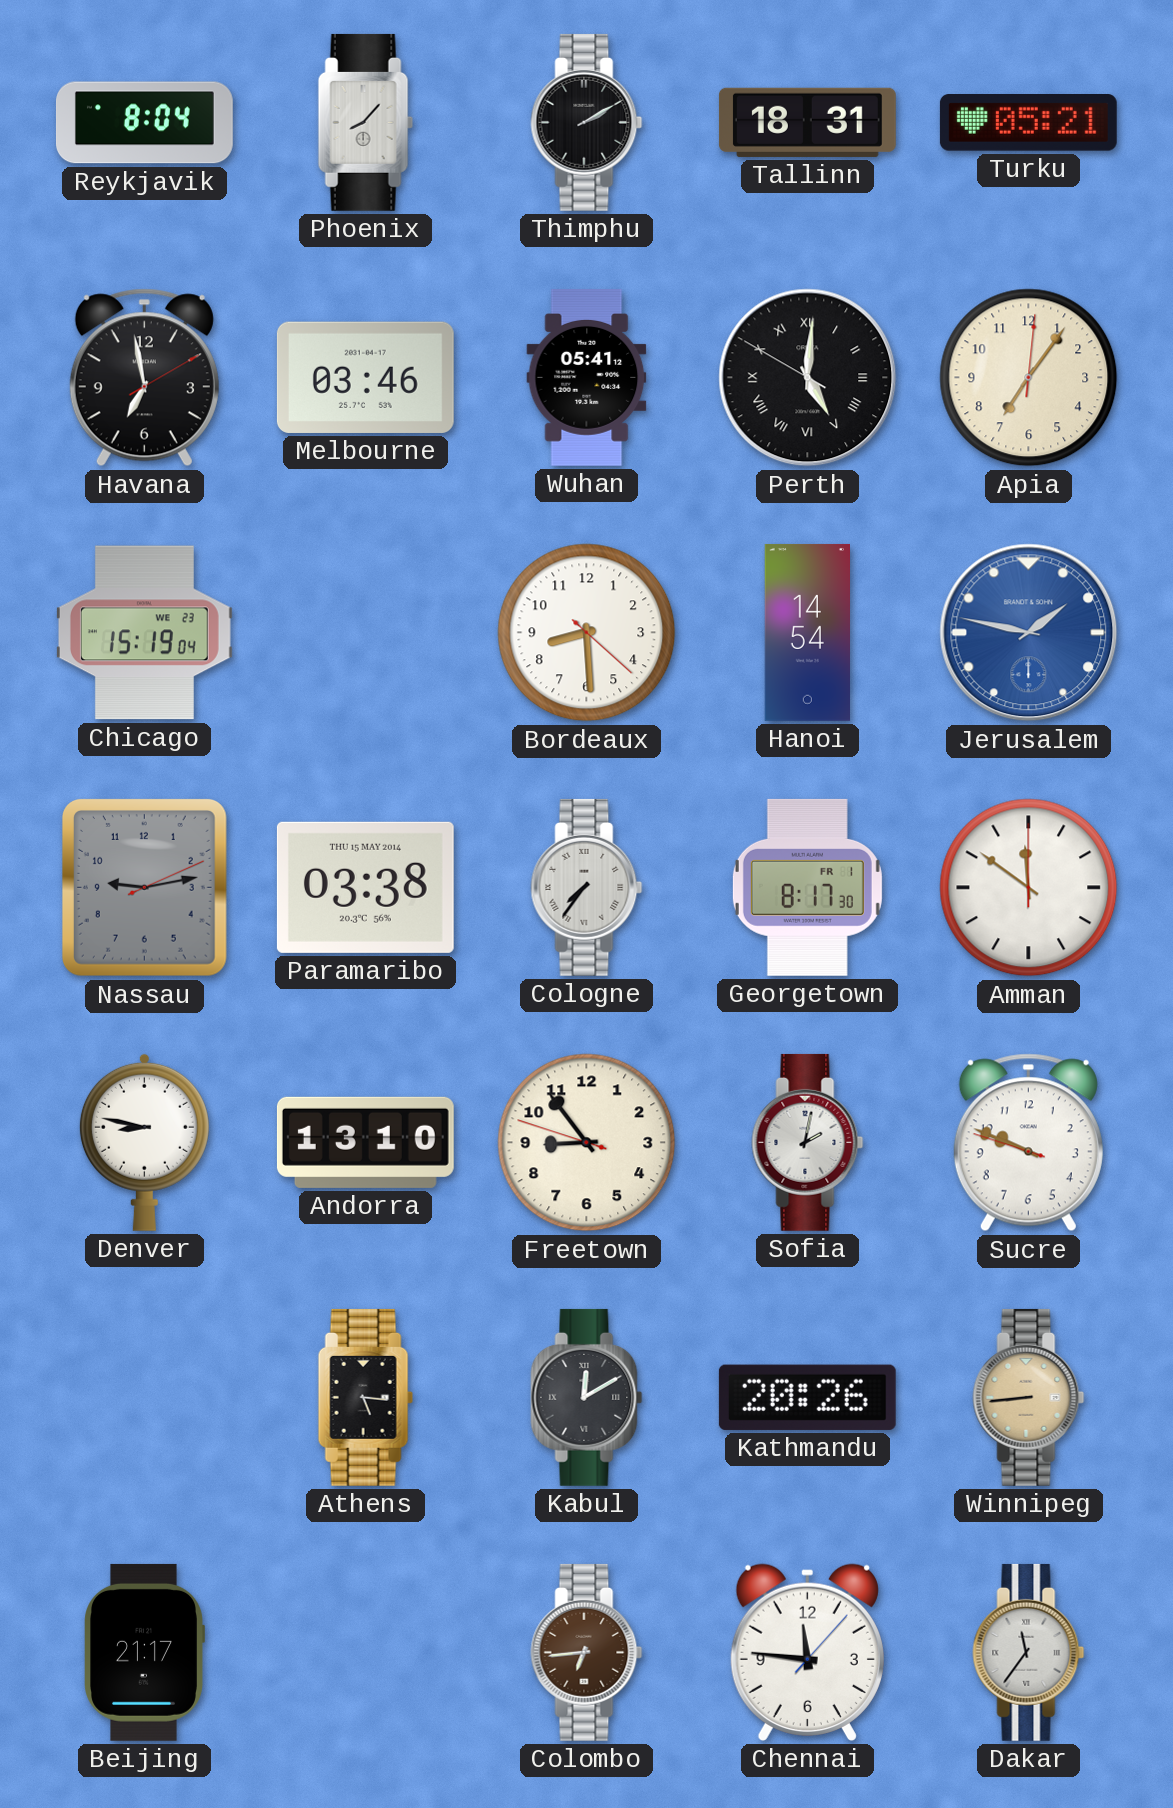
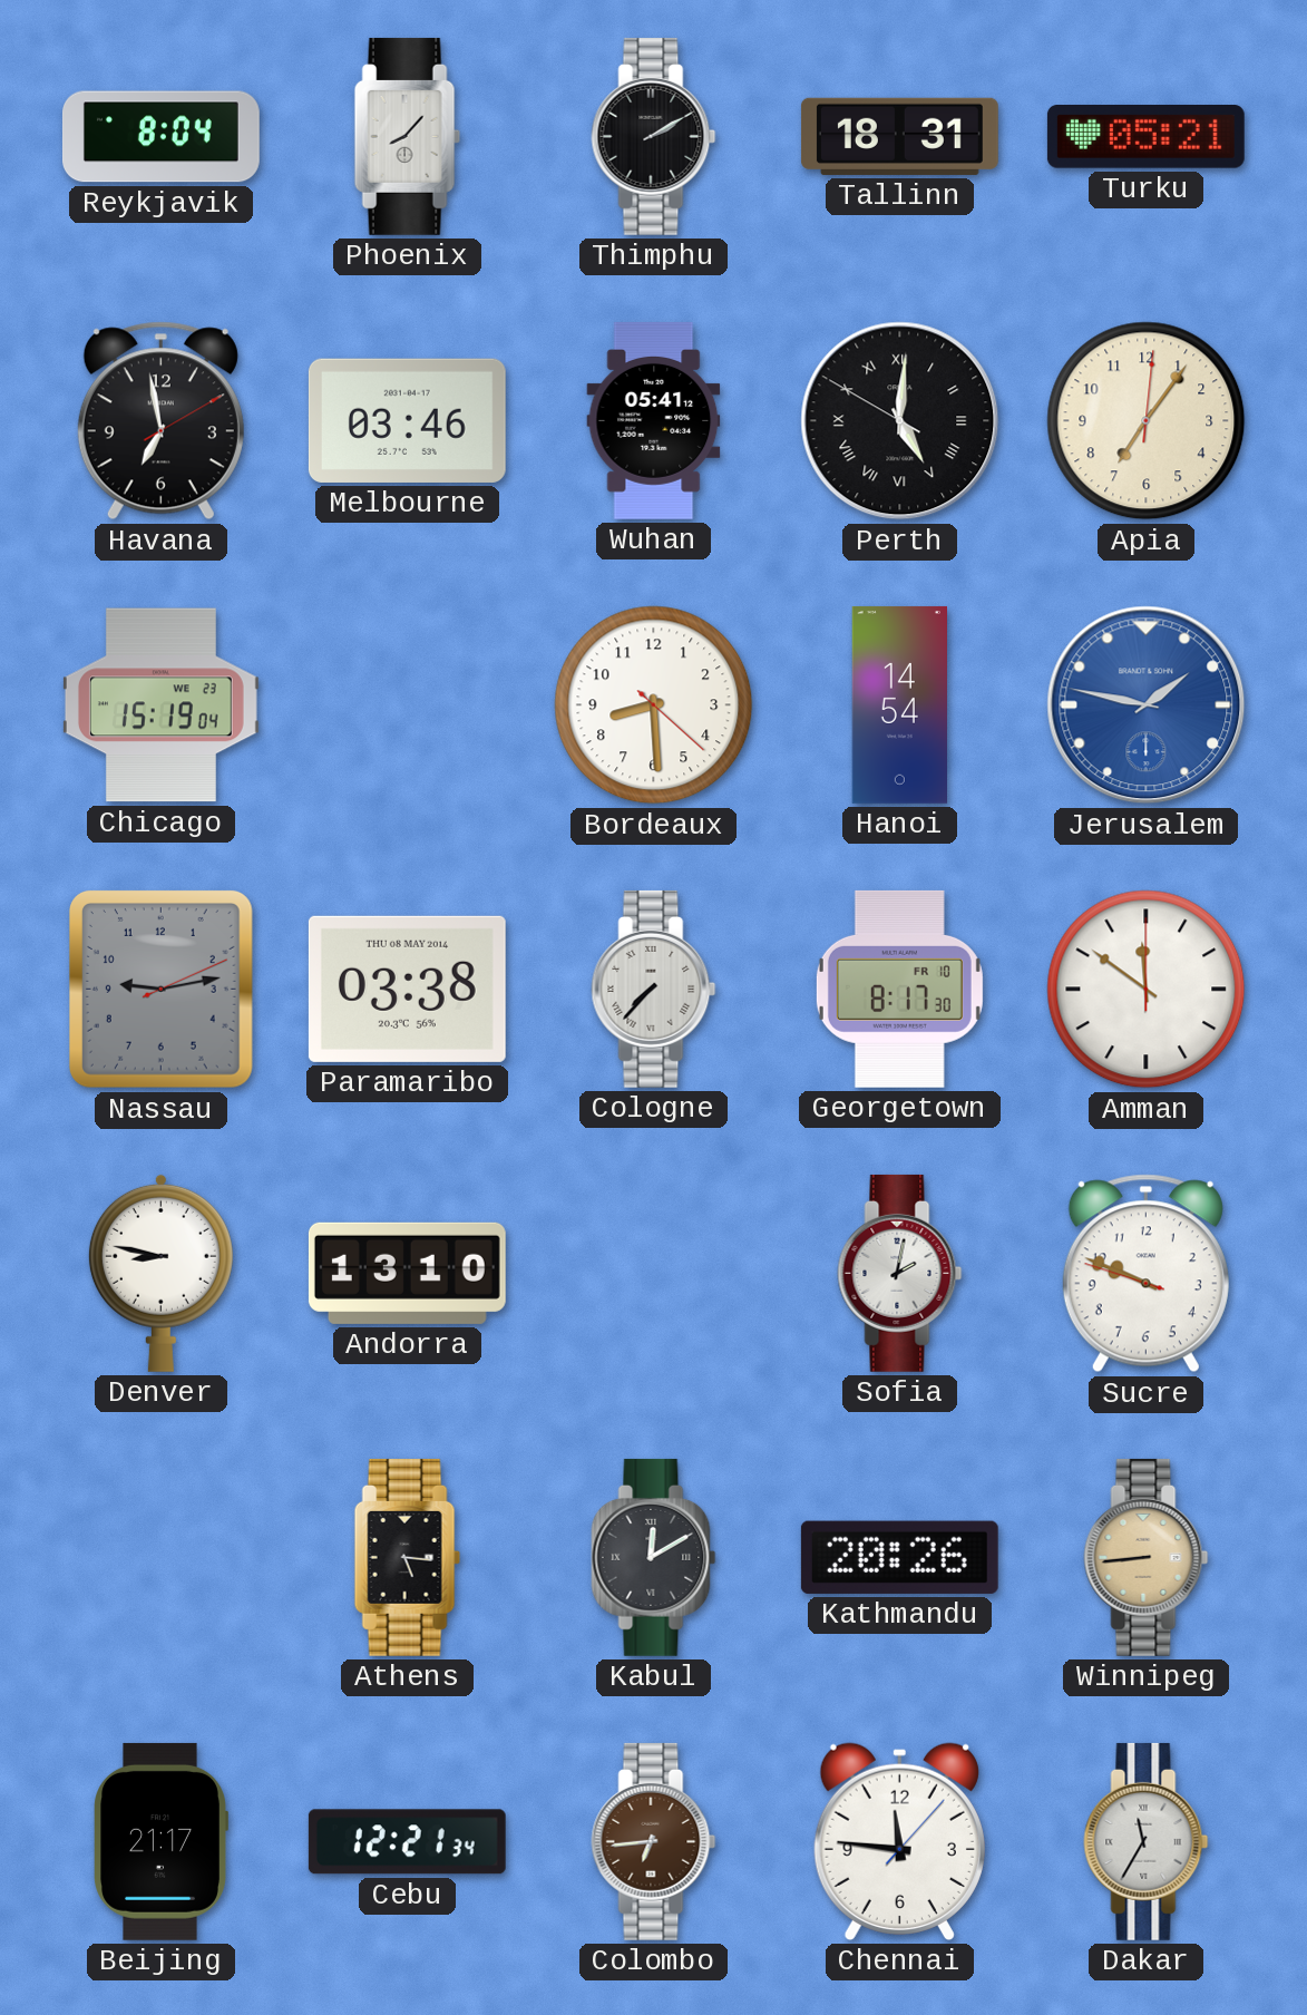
Paramaribo date: THU 15 MAY 2014 -> THU 08 MAY 2014
Cologne: 7:36 -> 7:37
Georgetown date: FR 1 -> FR 10
Freetown: 8:53 -> none
Cebu: none -> 12:21
Dakar: 11:36 -> 11:35
